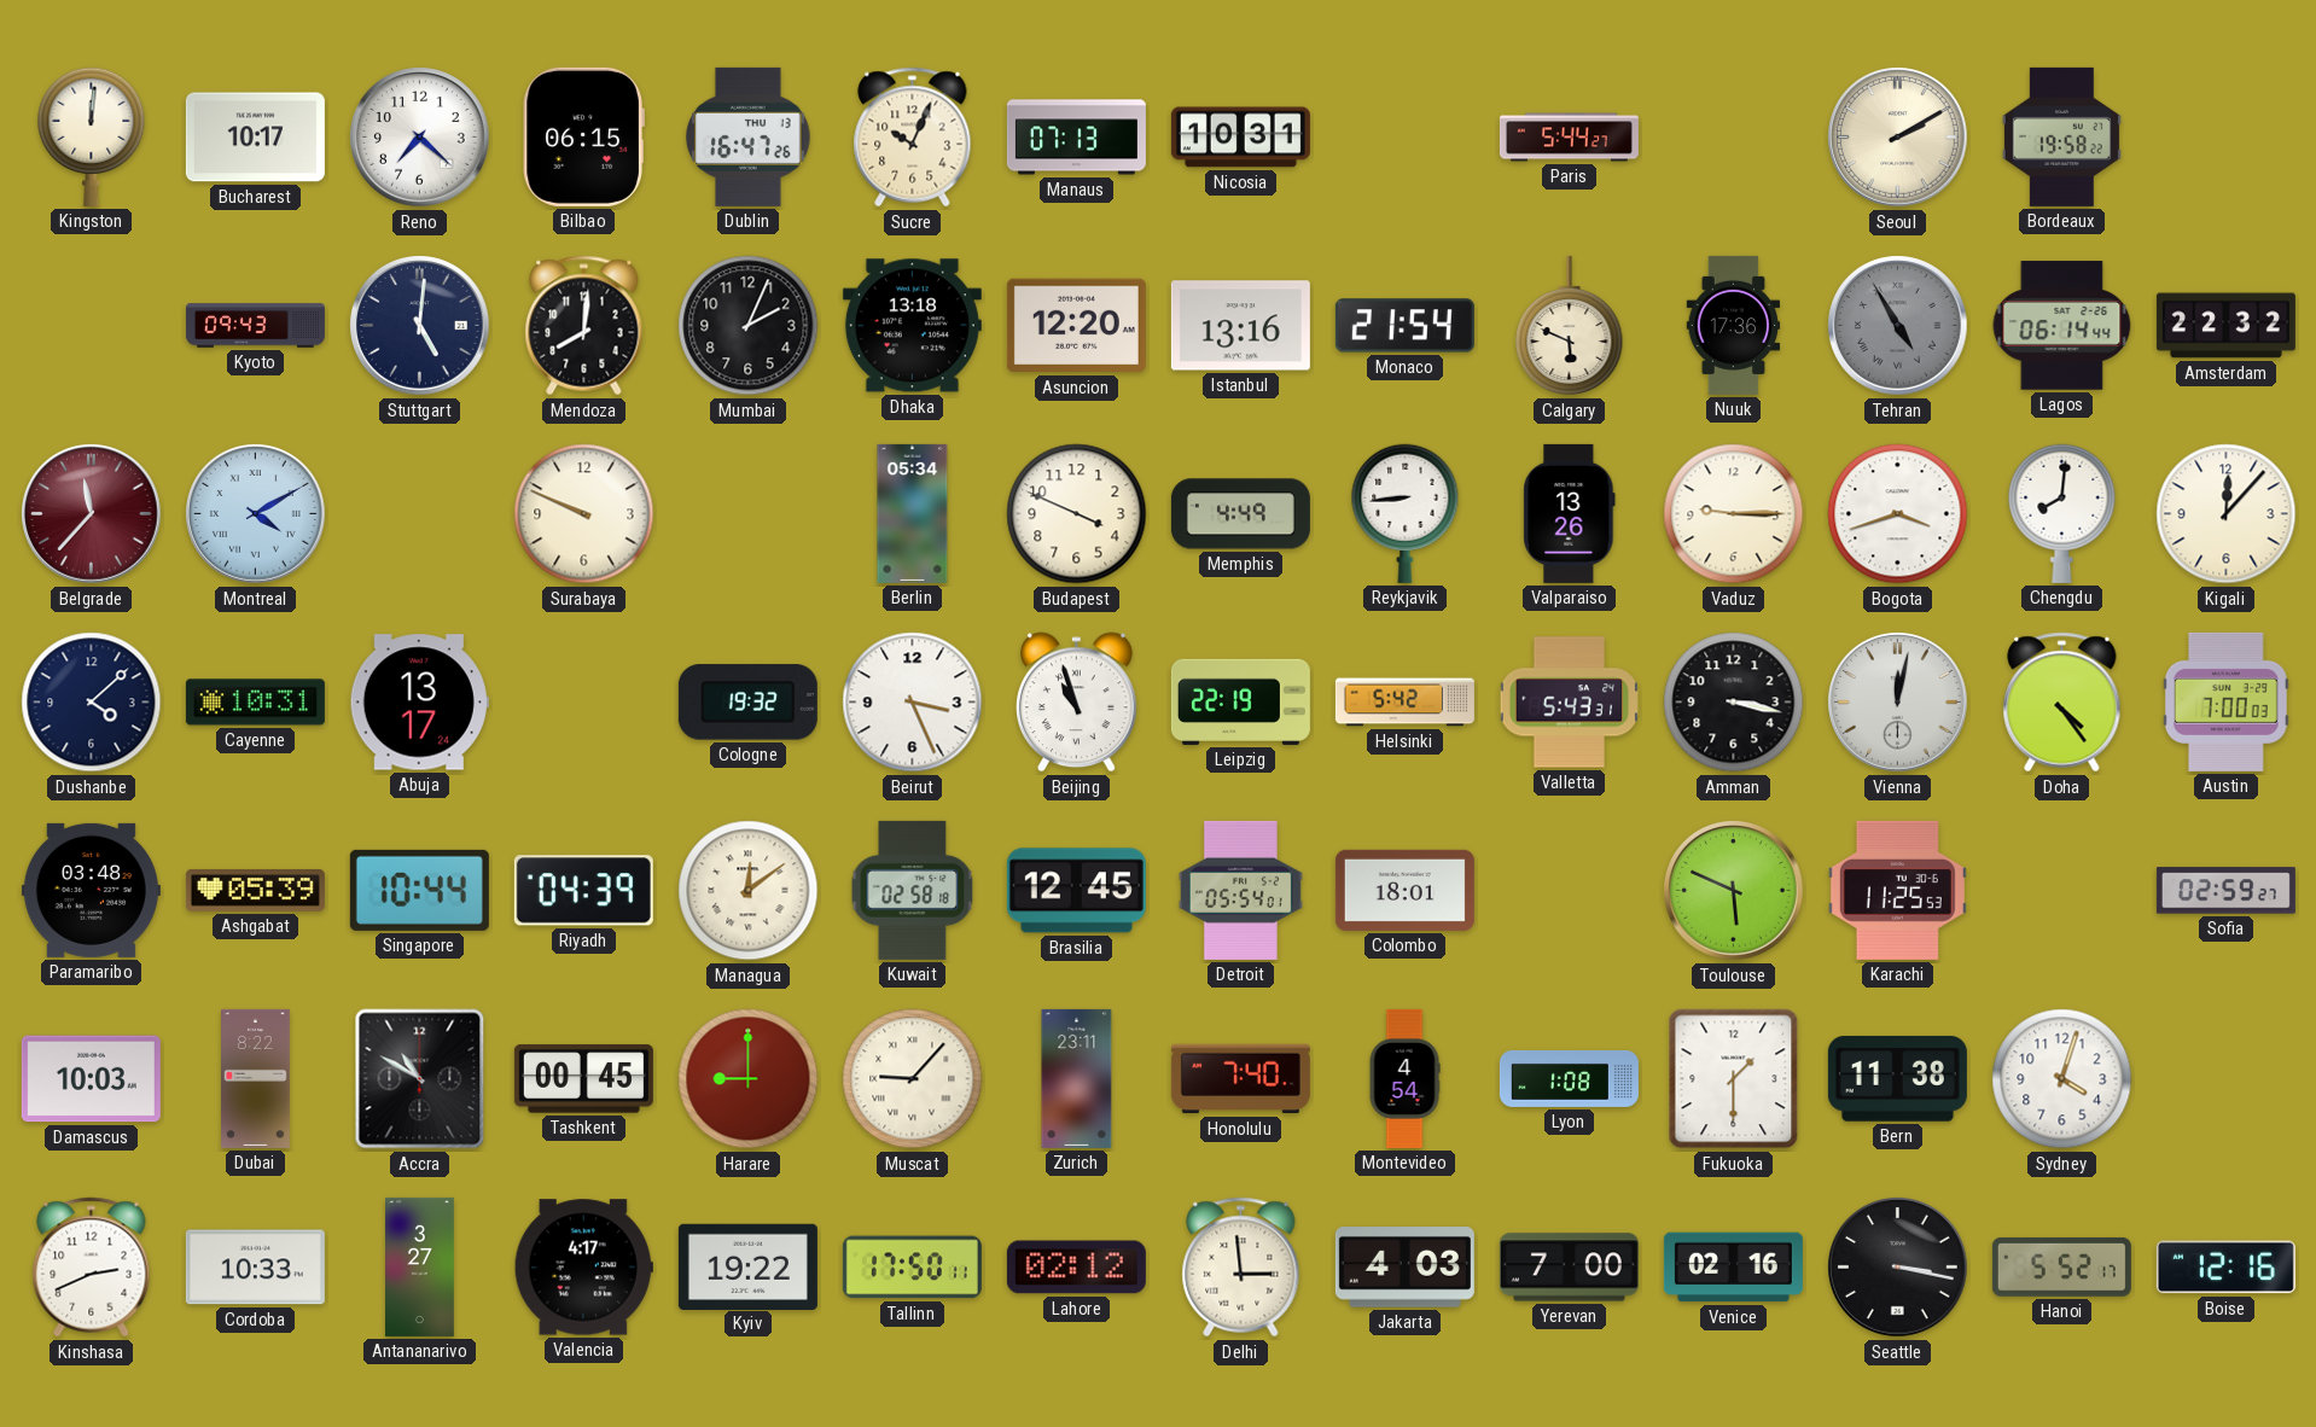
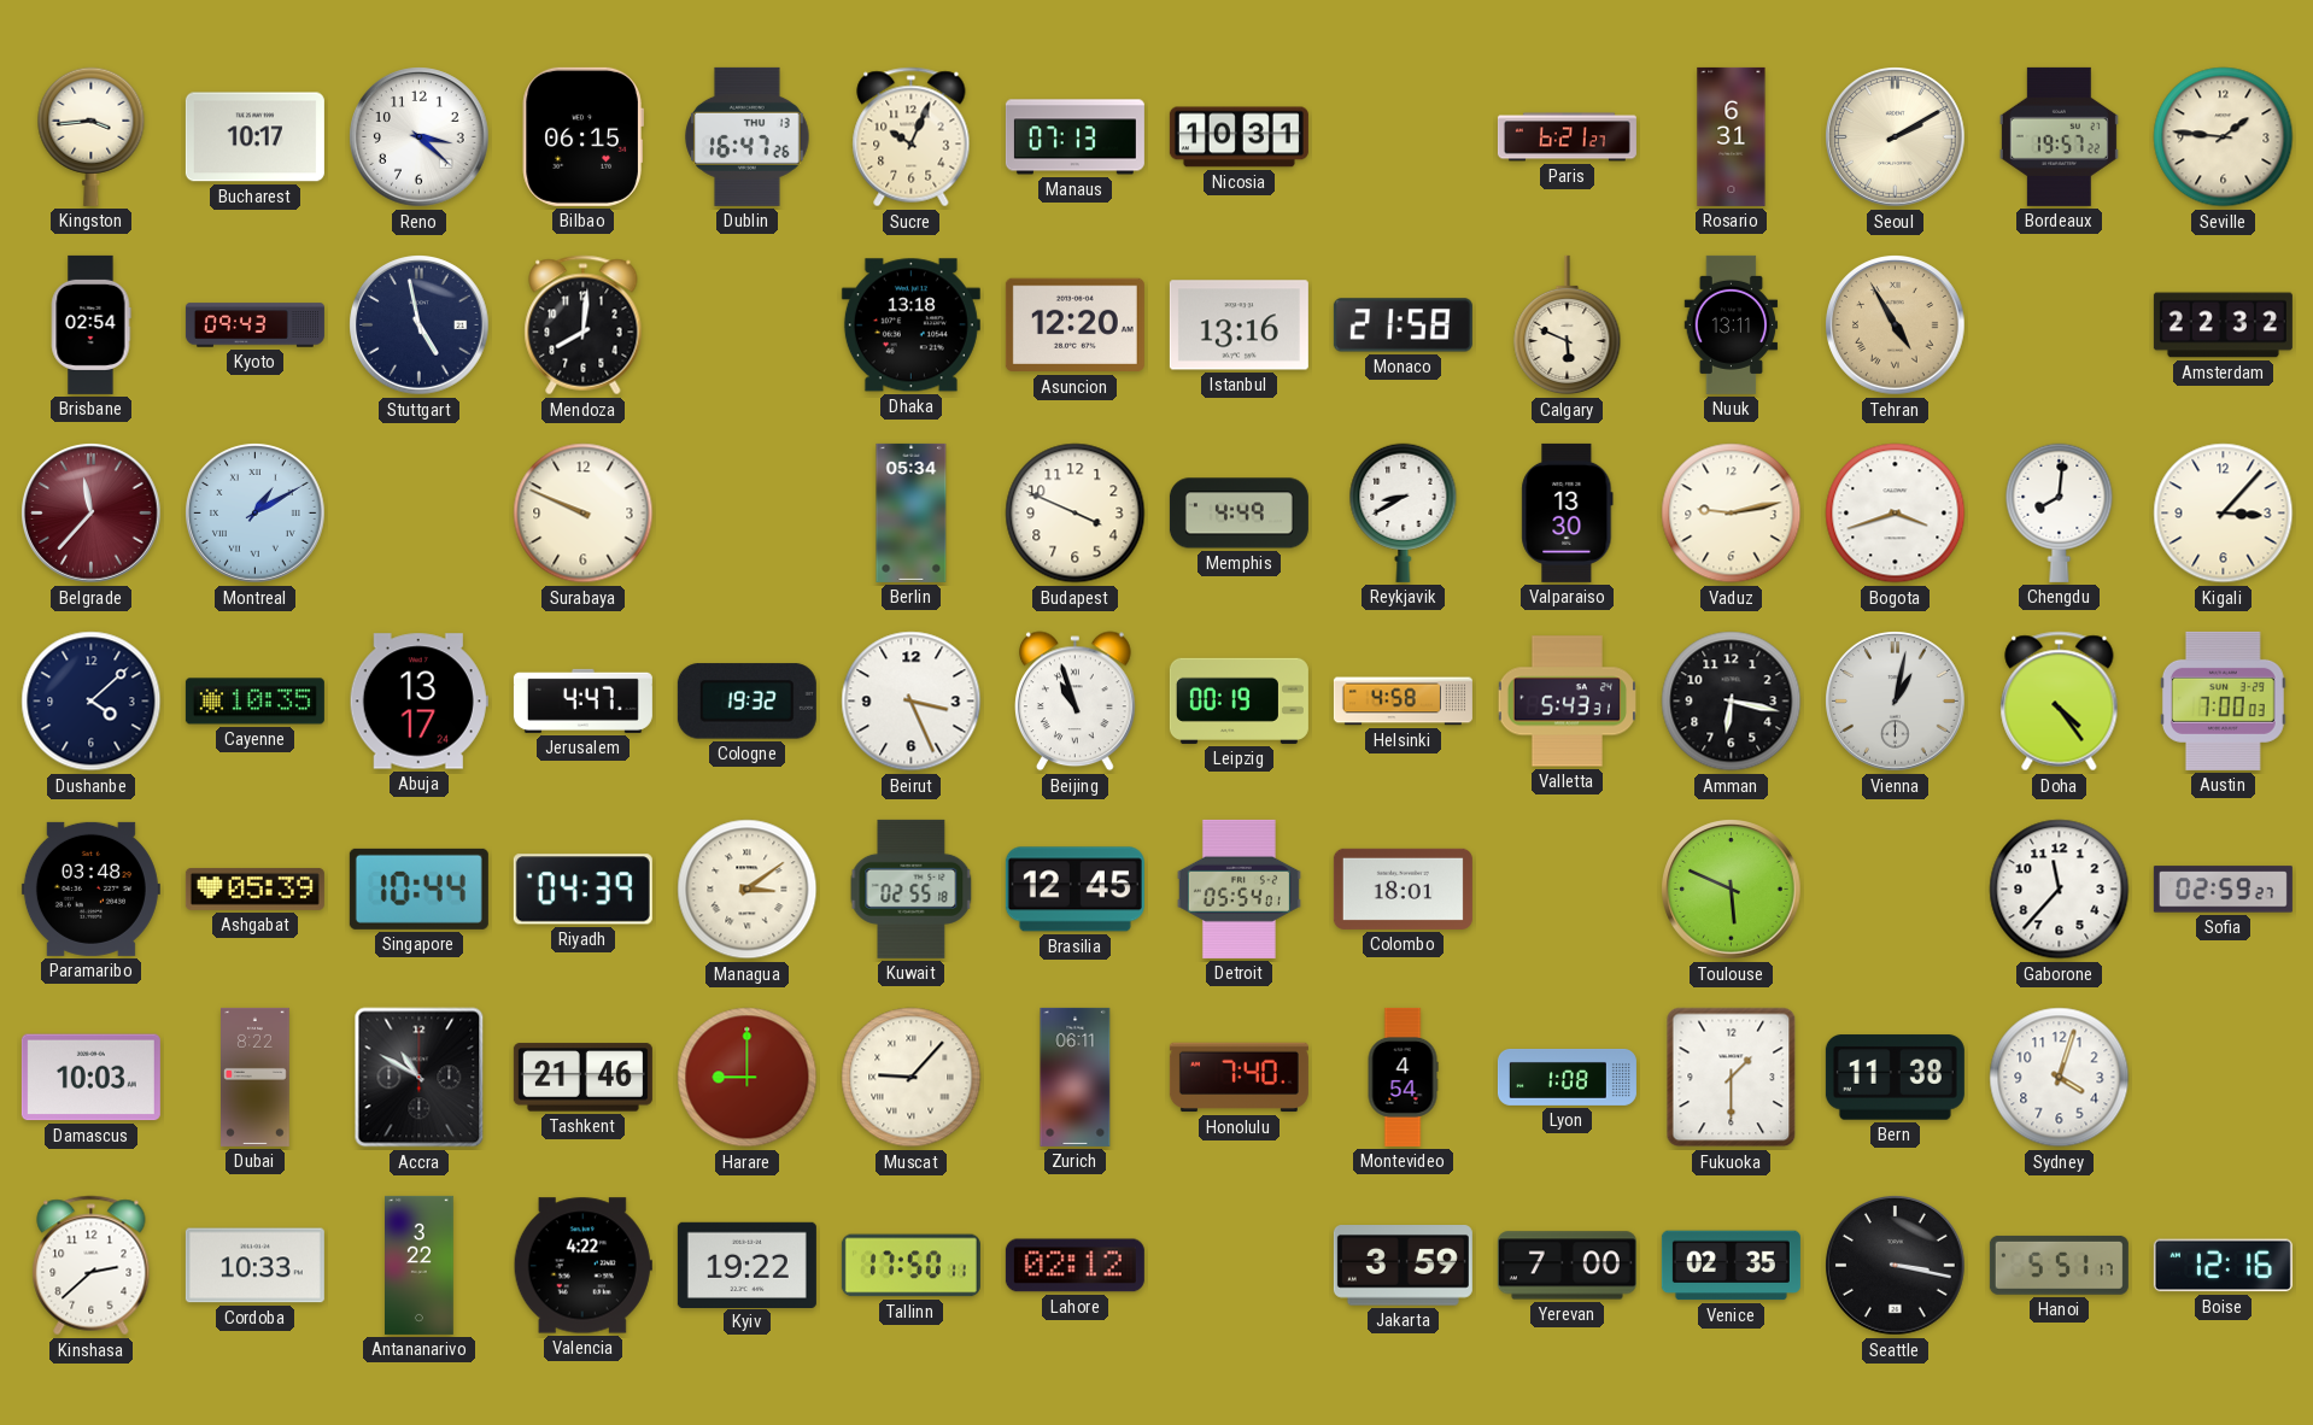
Kingston: 12:01 -> 3:44
Reno: 7:22 -> 3:22
Paris: 5:44 -> 6:21
Rosario: none -> 6:31
Bordeaux: 19:58 -> 19:57
Seville: none -> 1:46
Brisbane: none -> 02:54
Stuttgart: 5:01 -> 4:58
Mumbai: 2:04 -> none
Monaco: 21:54 -> 21:58
Nuuk: 17:36 -> 13:11
Tehran dial: grey -> champagne
Lagos: 06:14 -> none
Montreal: 4:10 -> 1:10
Reykjavik: 8:44 -> 8:40
Valparaiso: 13:26 -> 13:30
Vaduz: 9:15 -> 9:13
Kigali: 12:07 -> 3:07
Cayenne: 10:31 -> 10:35
Jerusalem: none -> 4:47
Leipzig: 22:19 -> 00:19
Helsinki: 5:42 -> 4:58
Amman: 3:17 -> 6:17
Vienna: 12:02 -> 1:02
Managua: 12:09 -> 3:09
Kuwait: 02:58 -> 02:55
Karachi: 11:25 -> none
Gaborone: none -> 11:37
Tashkent: 00:45 -> 21:46
Zurich: 23:11 -> 06:11
Kinshasa: 2:41 -> 2:38
Antananarivo: 3:27 -> 3:22
Valencia: 4:17 -> 4:22
Delhi: 2:59 -> none
Jakarta: 4:03 -> 3:59
Venice: 02:16 -> 02:35
Hanoi: 5:52 -> 5:51
